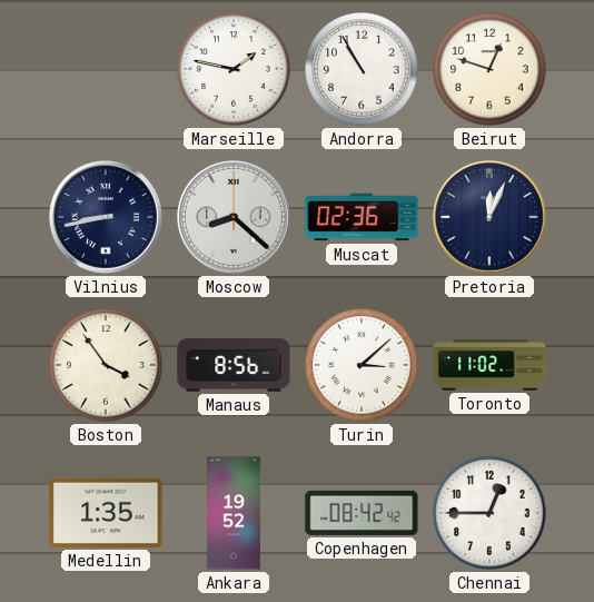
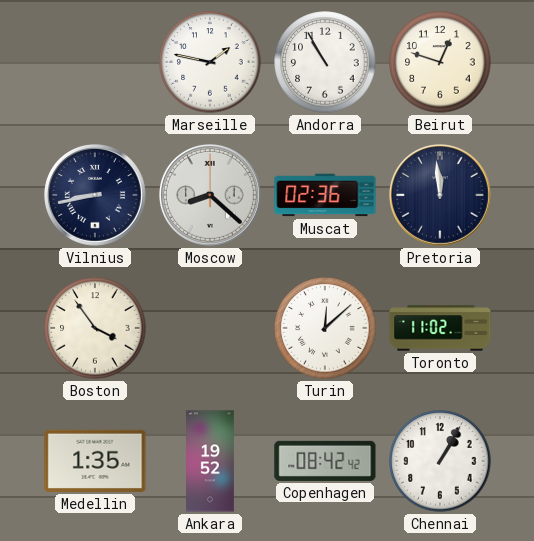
Pretoria: 12:04 -> 11:59
Manaus: 8:56 -> none
Turin: 3:08 -> 12:08
Chennai: 12:45 -> 1:05
